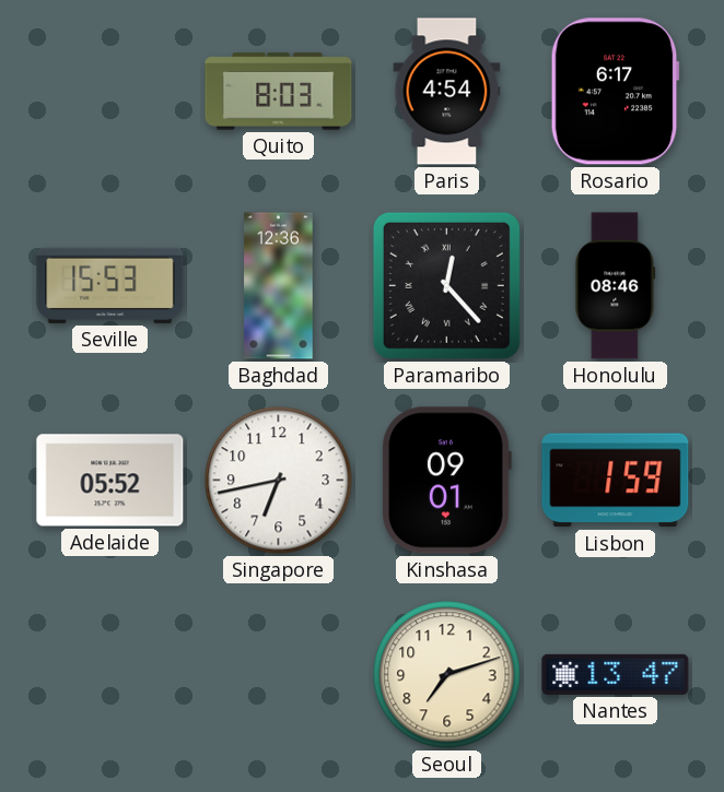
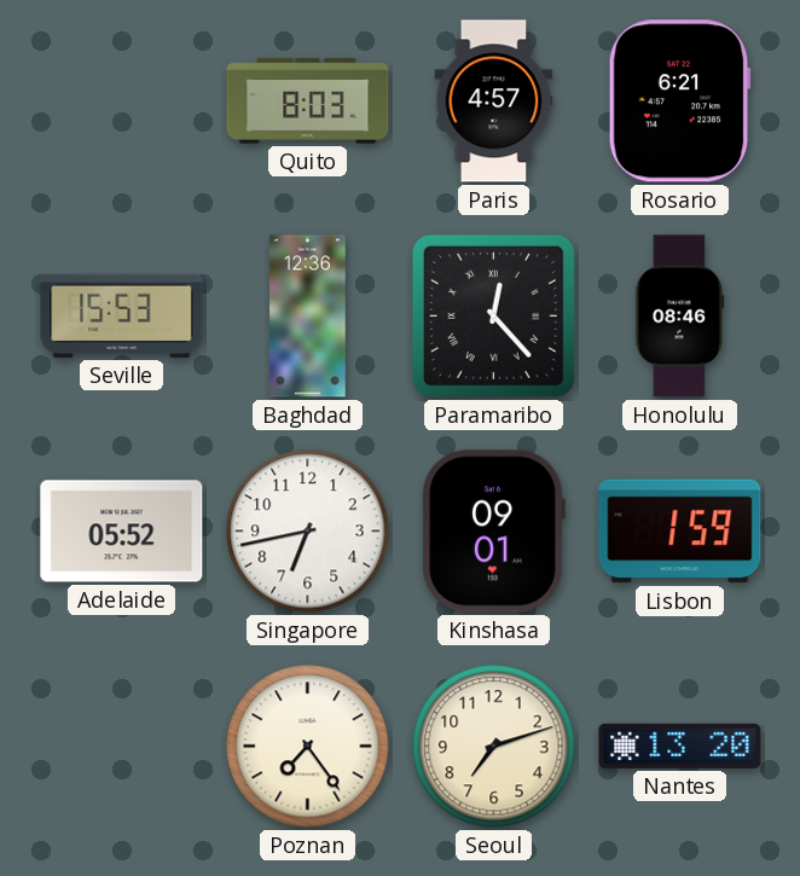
Paris: 4:54 -> 4:57
Rosario: 6:17 -> 6:21
Poznan: none -> 7:24
Nantes: 13:47 -> 13:20
